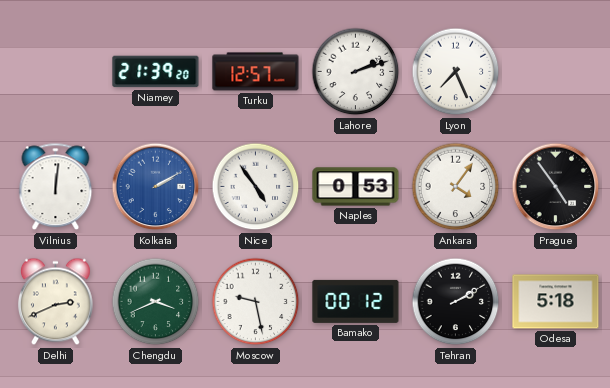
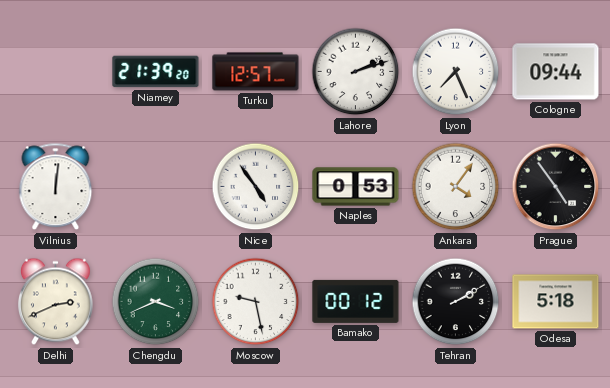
Cologne: none -> 09:44
Kolkata: 2:10 -> none
